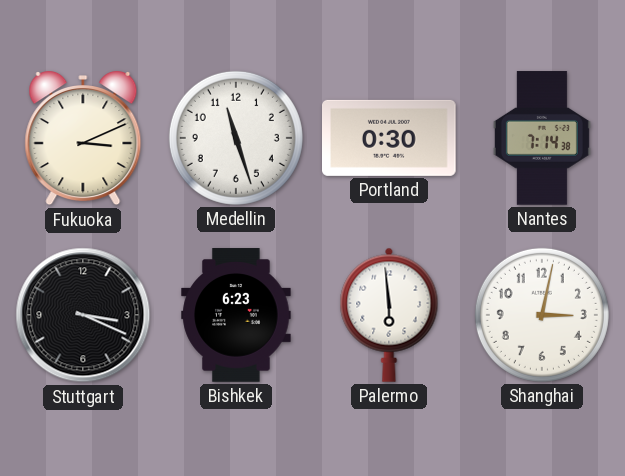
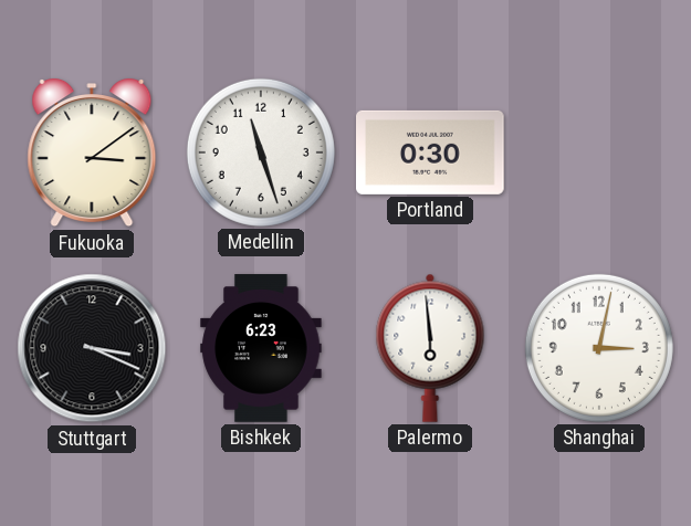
Fukuoka: 3:11 -> 3:09
Nantes: 7:14 -> none
